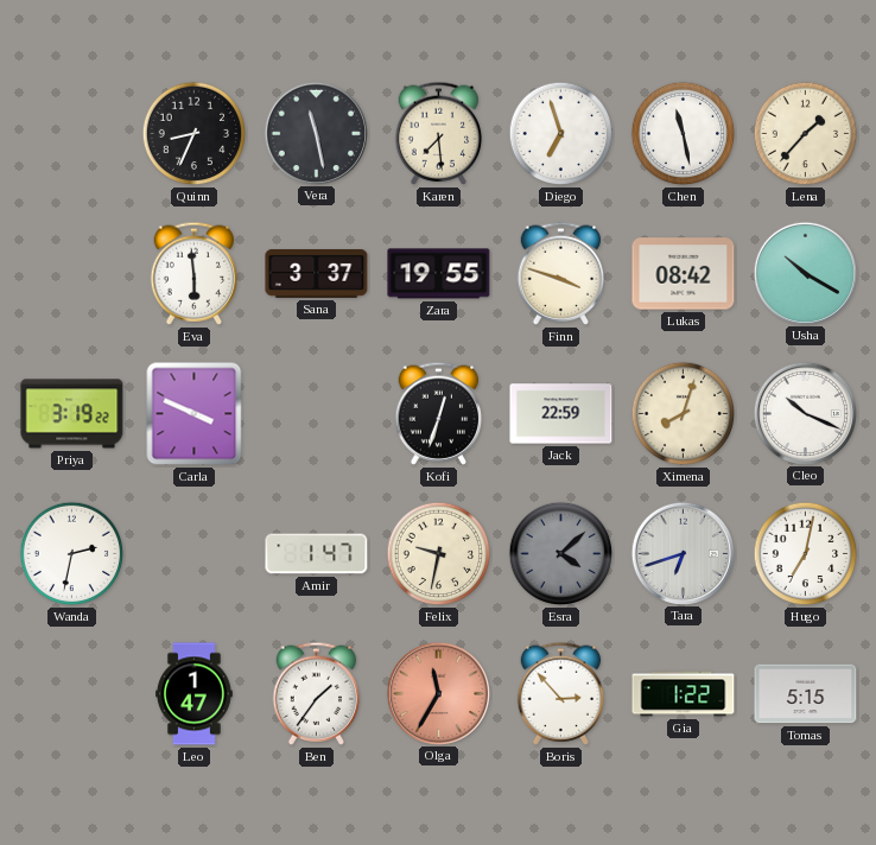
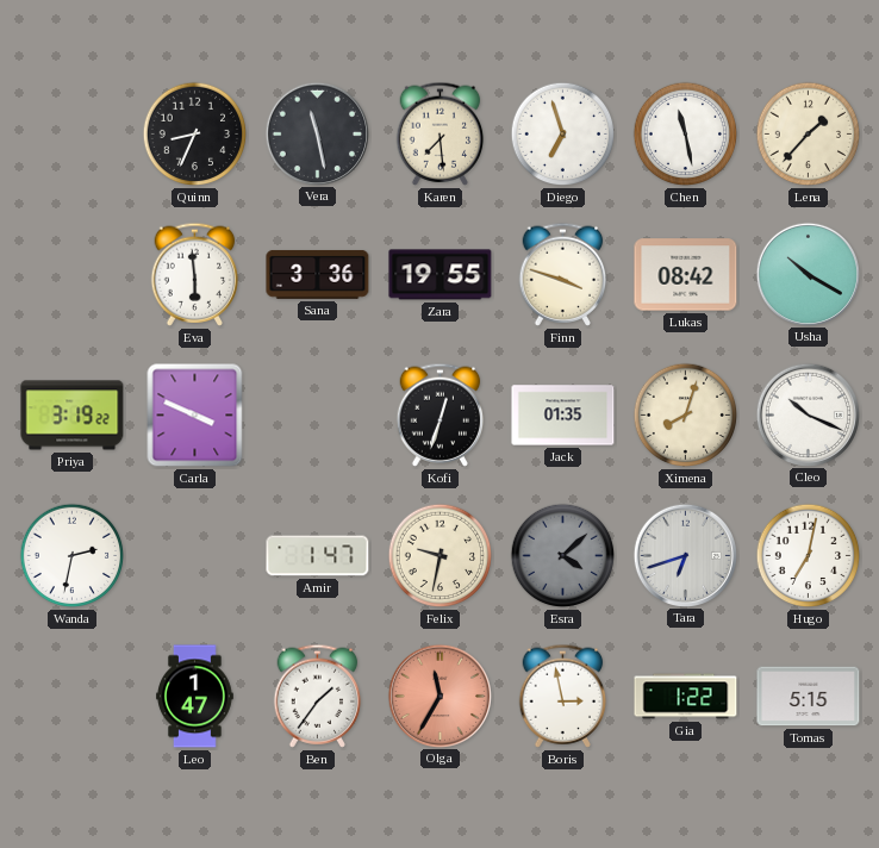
Sana: 3:37 -> 3:36
Jack: 22:59 -> 01:35
Boris: 2:53 -> 2:58
